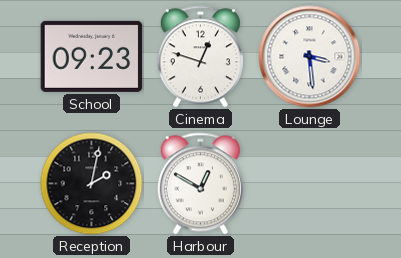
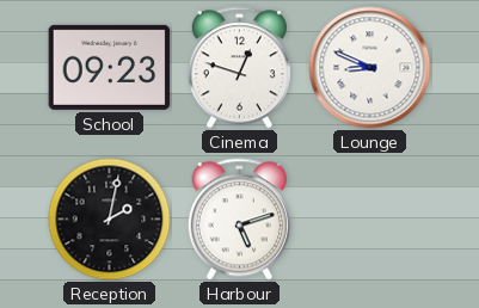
Lounge: 3:29 -> 8:49
Harbour: 12:50 -> 5:12
